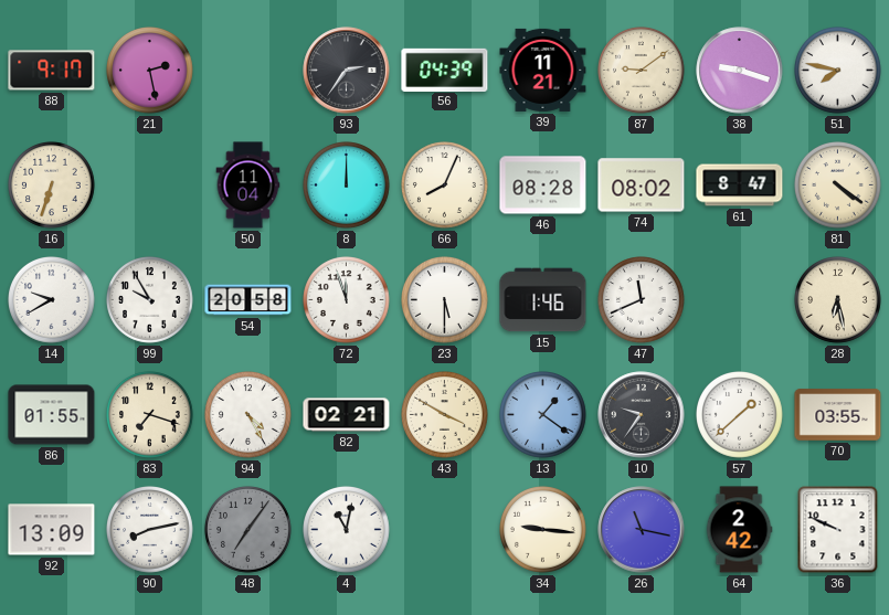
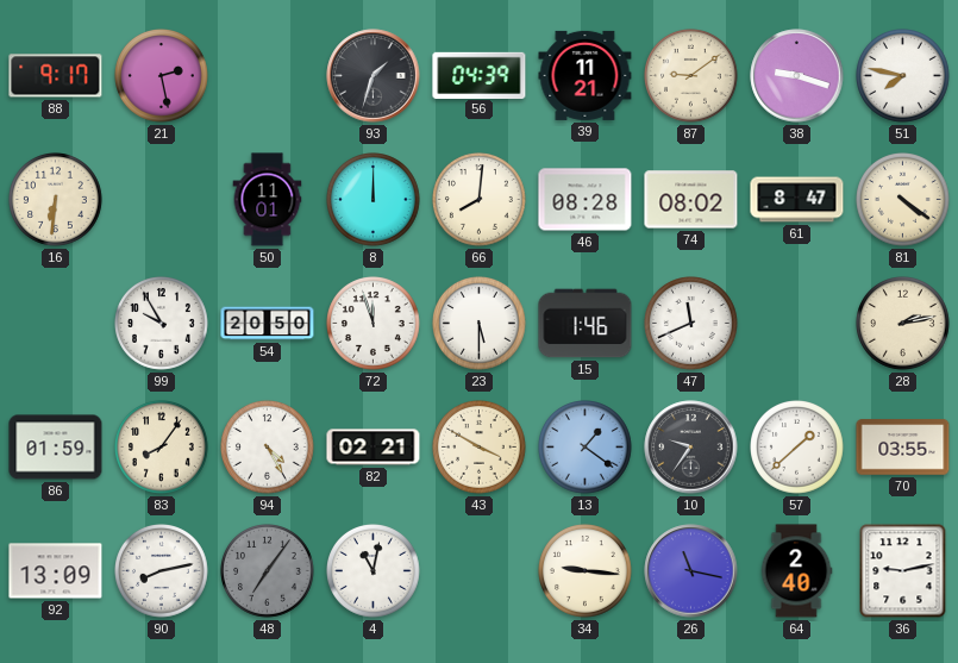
93: 2:36 -> 1:33
16: 6:33 -> 6:31
50: 11:04 -> 11:01
66: 8:04 -> 8:01
14: 9:40 -> none
54: 20:58 -> 20:50
28: 6:28 -> 2:13
86: 01:55 -> 01:59
83: 7:18 -> 8:06
64: 2:42 -> 2:40
36: 9:49 -> 9:13
